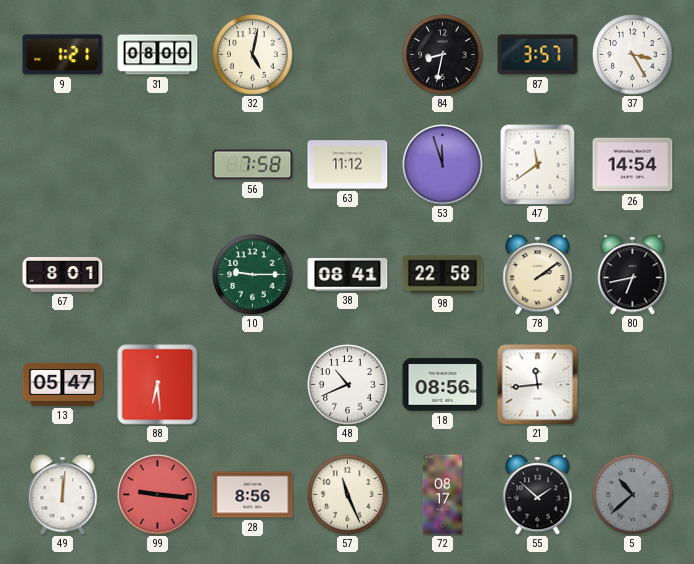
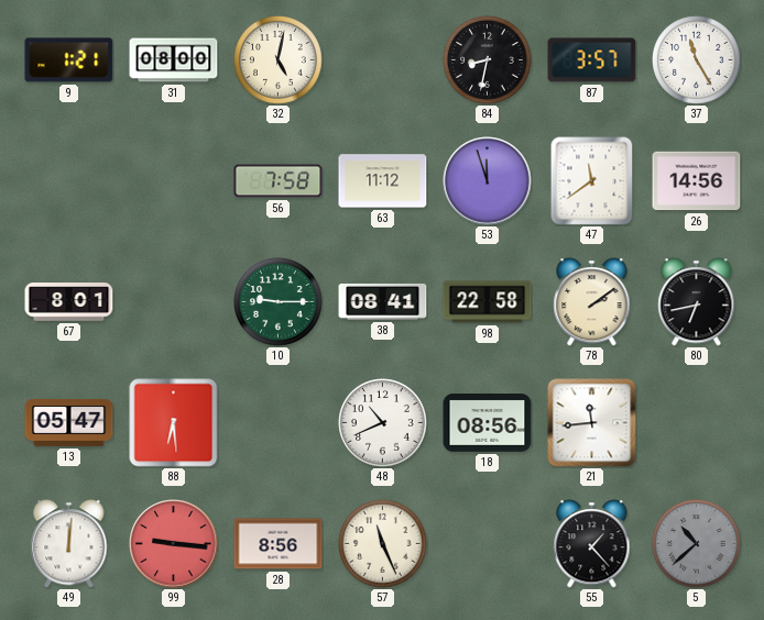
37: 3:25 -> 11:25
26: 14:54 -> 14:56
72: 08:17 -> none
55: 1:52 -> 1:23
